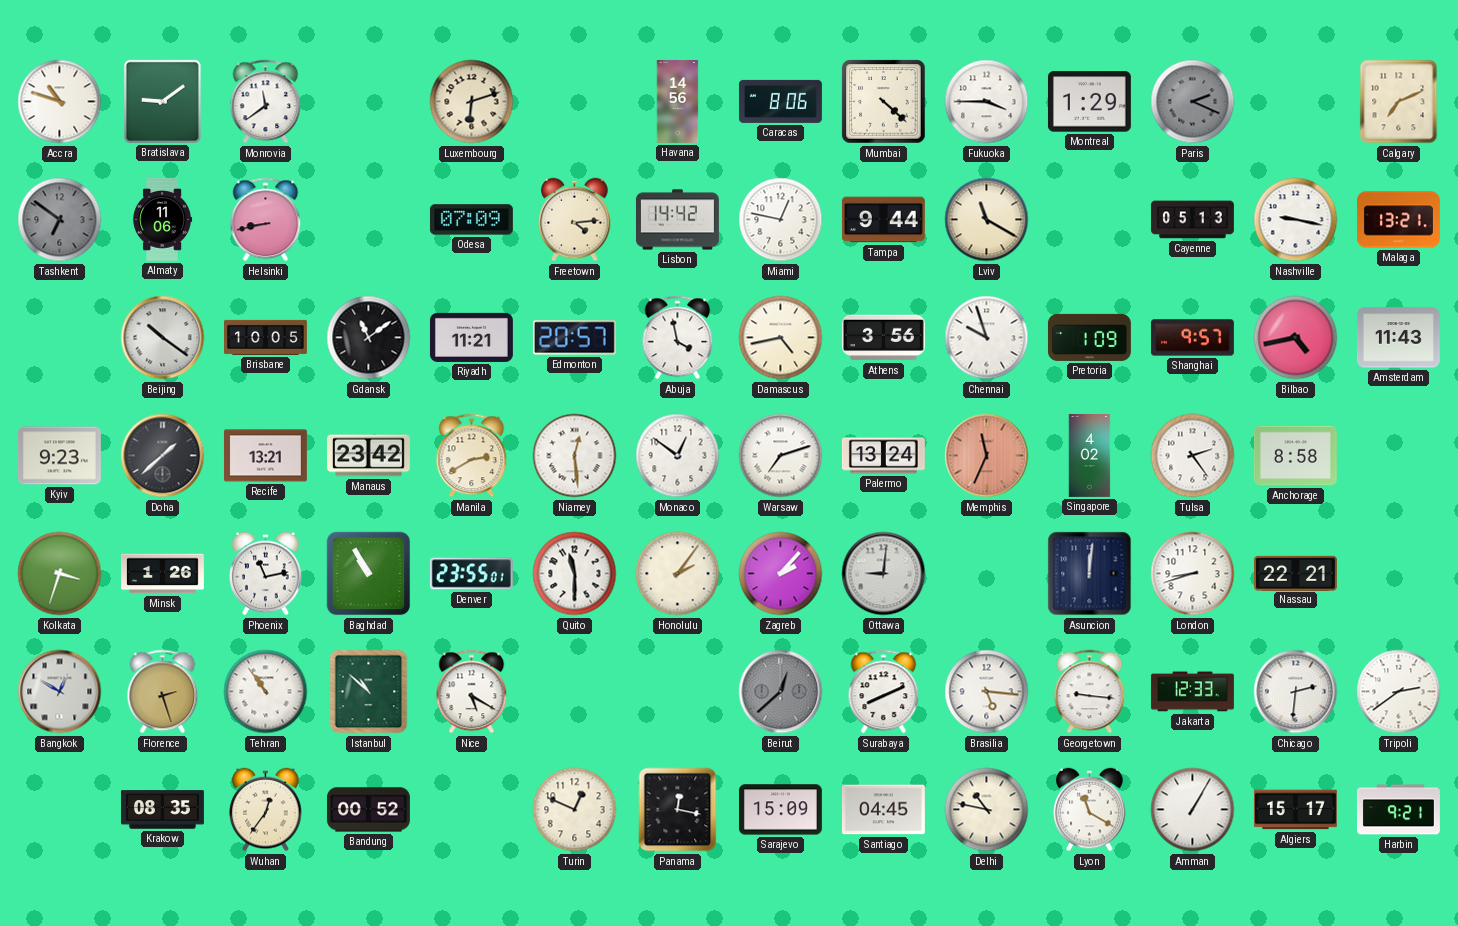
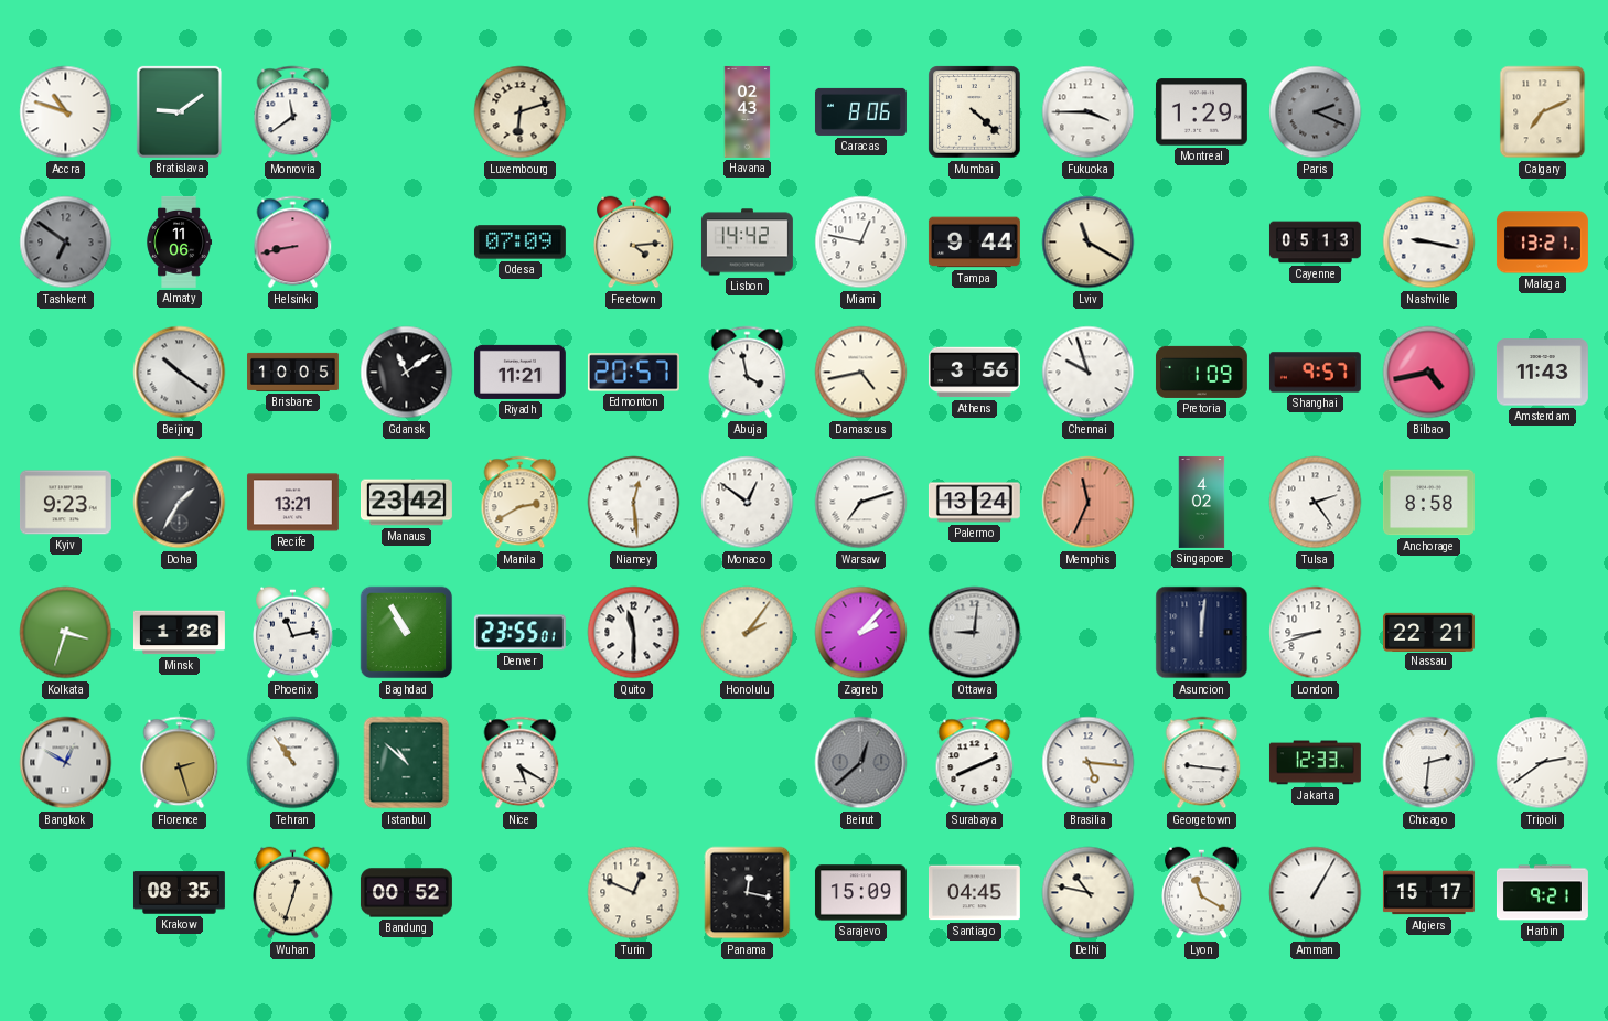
Havana: 14:56 -> 02:43
Doha: 1:38 -> 1:35
Wuhan: 12:36 -> 12:33
